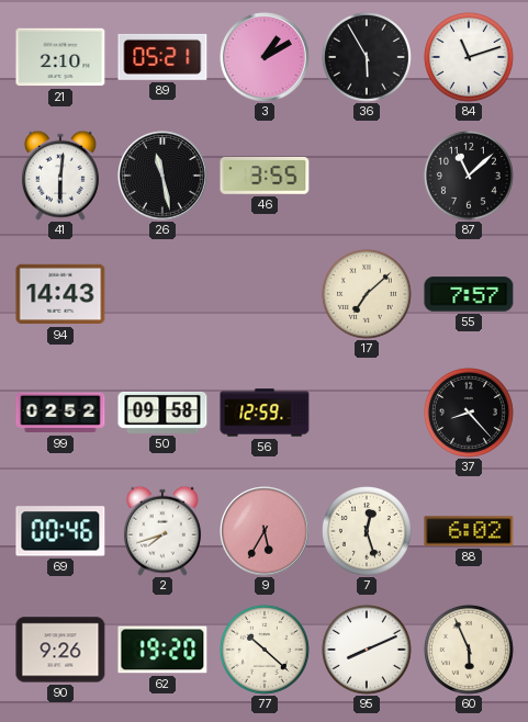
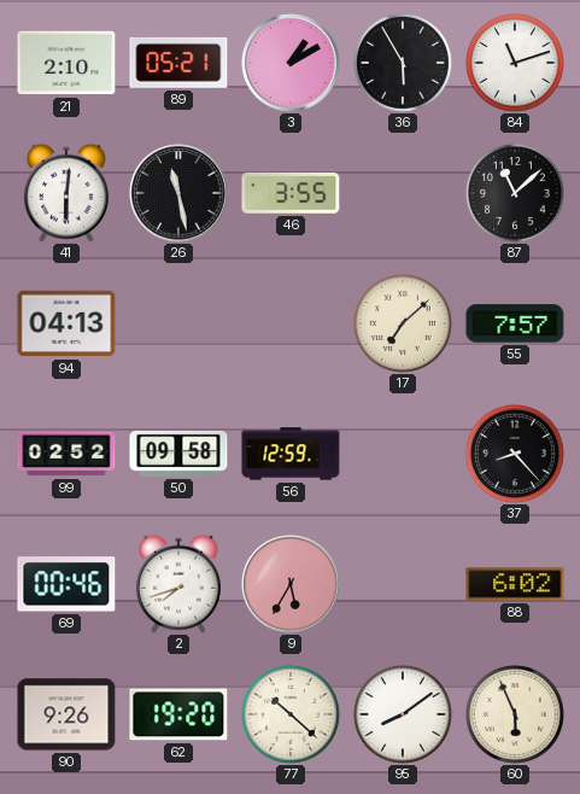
94: 14:43 -> 04:13
7: 12:27 -> none
95: 8:11 -> 8:09
